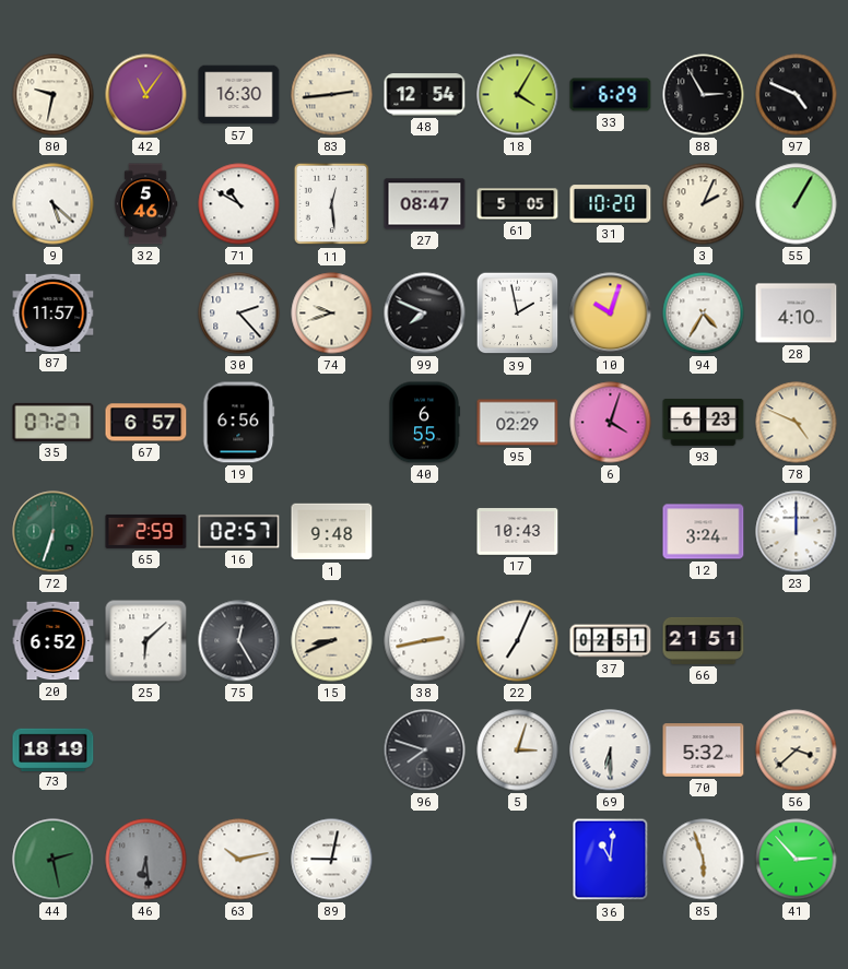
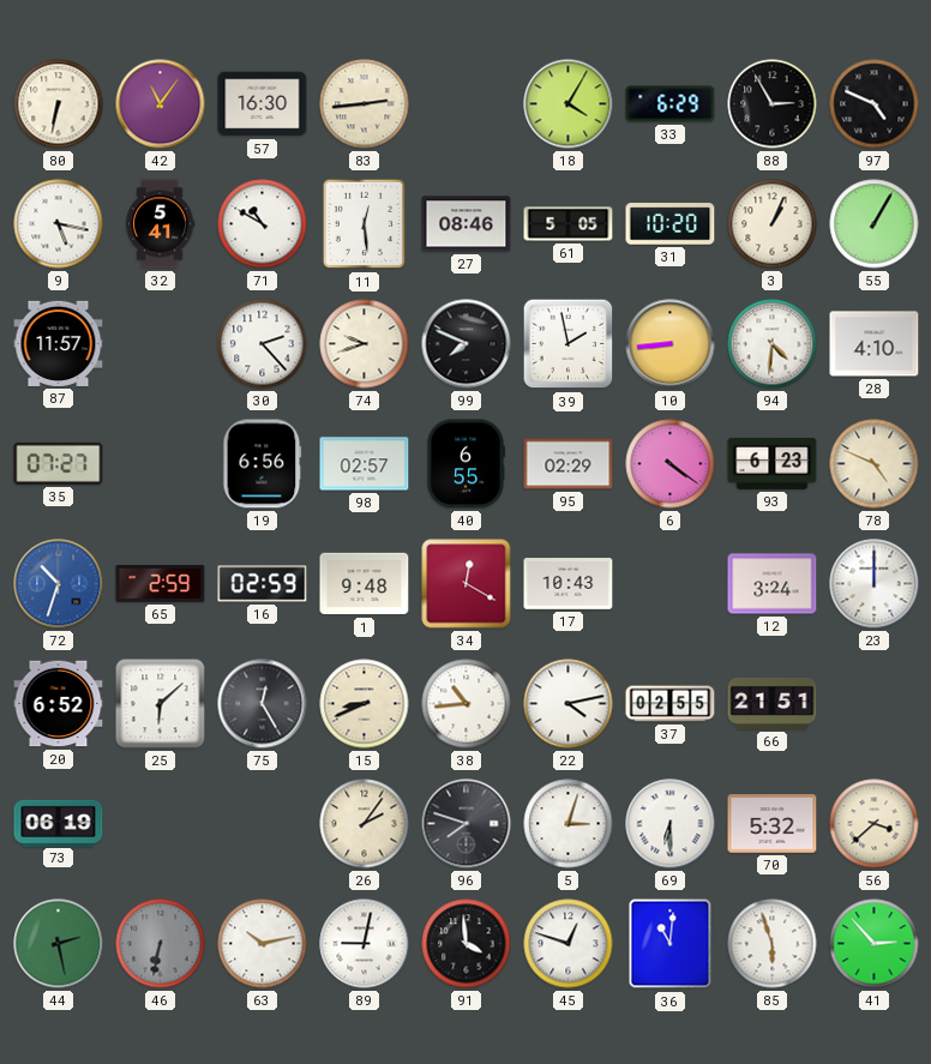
80: 9:32 -> 6:32
48: 12:54 -> none
9: 5:22 -> 5:17
32: 5:46 -> 5:41
27: 08:47 -> 08:46
3: 2:04 -> 1:04
10: 10:03 -> 8:44
94: 4:35 -> 4:31
67: 6:57 -> none
98: none -> 02:57
6: 4:03 -> 4:21
72: 6:33 -> 10:33
72 dial: green -> blue
16: 02:57 -> 02:59
34: none -> 12:20
38: 2:43 -> 10:44
22: 7:04 -> 4:13
37: 02:51 -> 02:55
73: 18:19 -> 06:19
26: none -> 2:06
46: 6:29 -> 6:32
91: none -> 3:59
45: none -> 12:48
